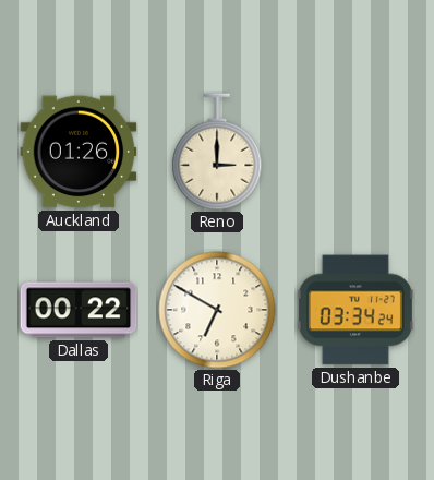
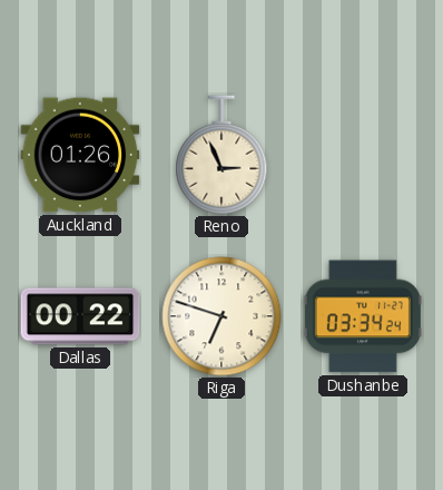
Reno: 3:00 -> 2:56
Riga: 6:50 -> 6:48
